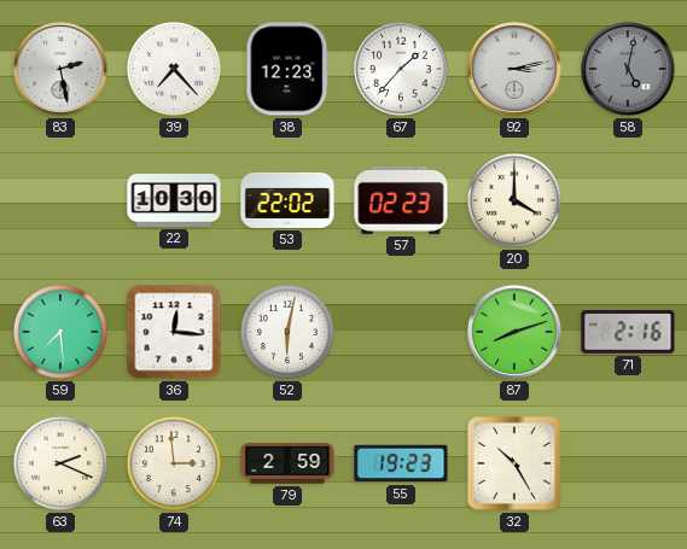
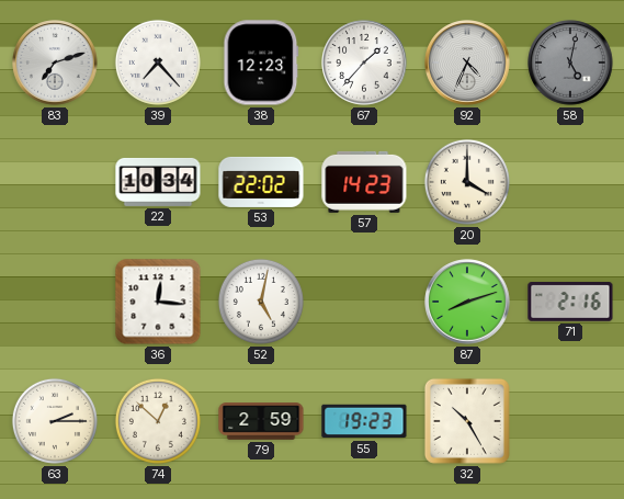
83: 2:28 -> 7:12
92: 3:13 -> 4:34
22: 10:30 -> 10:34
57: 02:23 -> 14:23
59: 7:29 -> none
52: 6:02 -> 5:02
63: 2:19 -> 2:15
74: 2:59 -> 12:52
